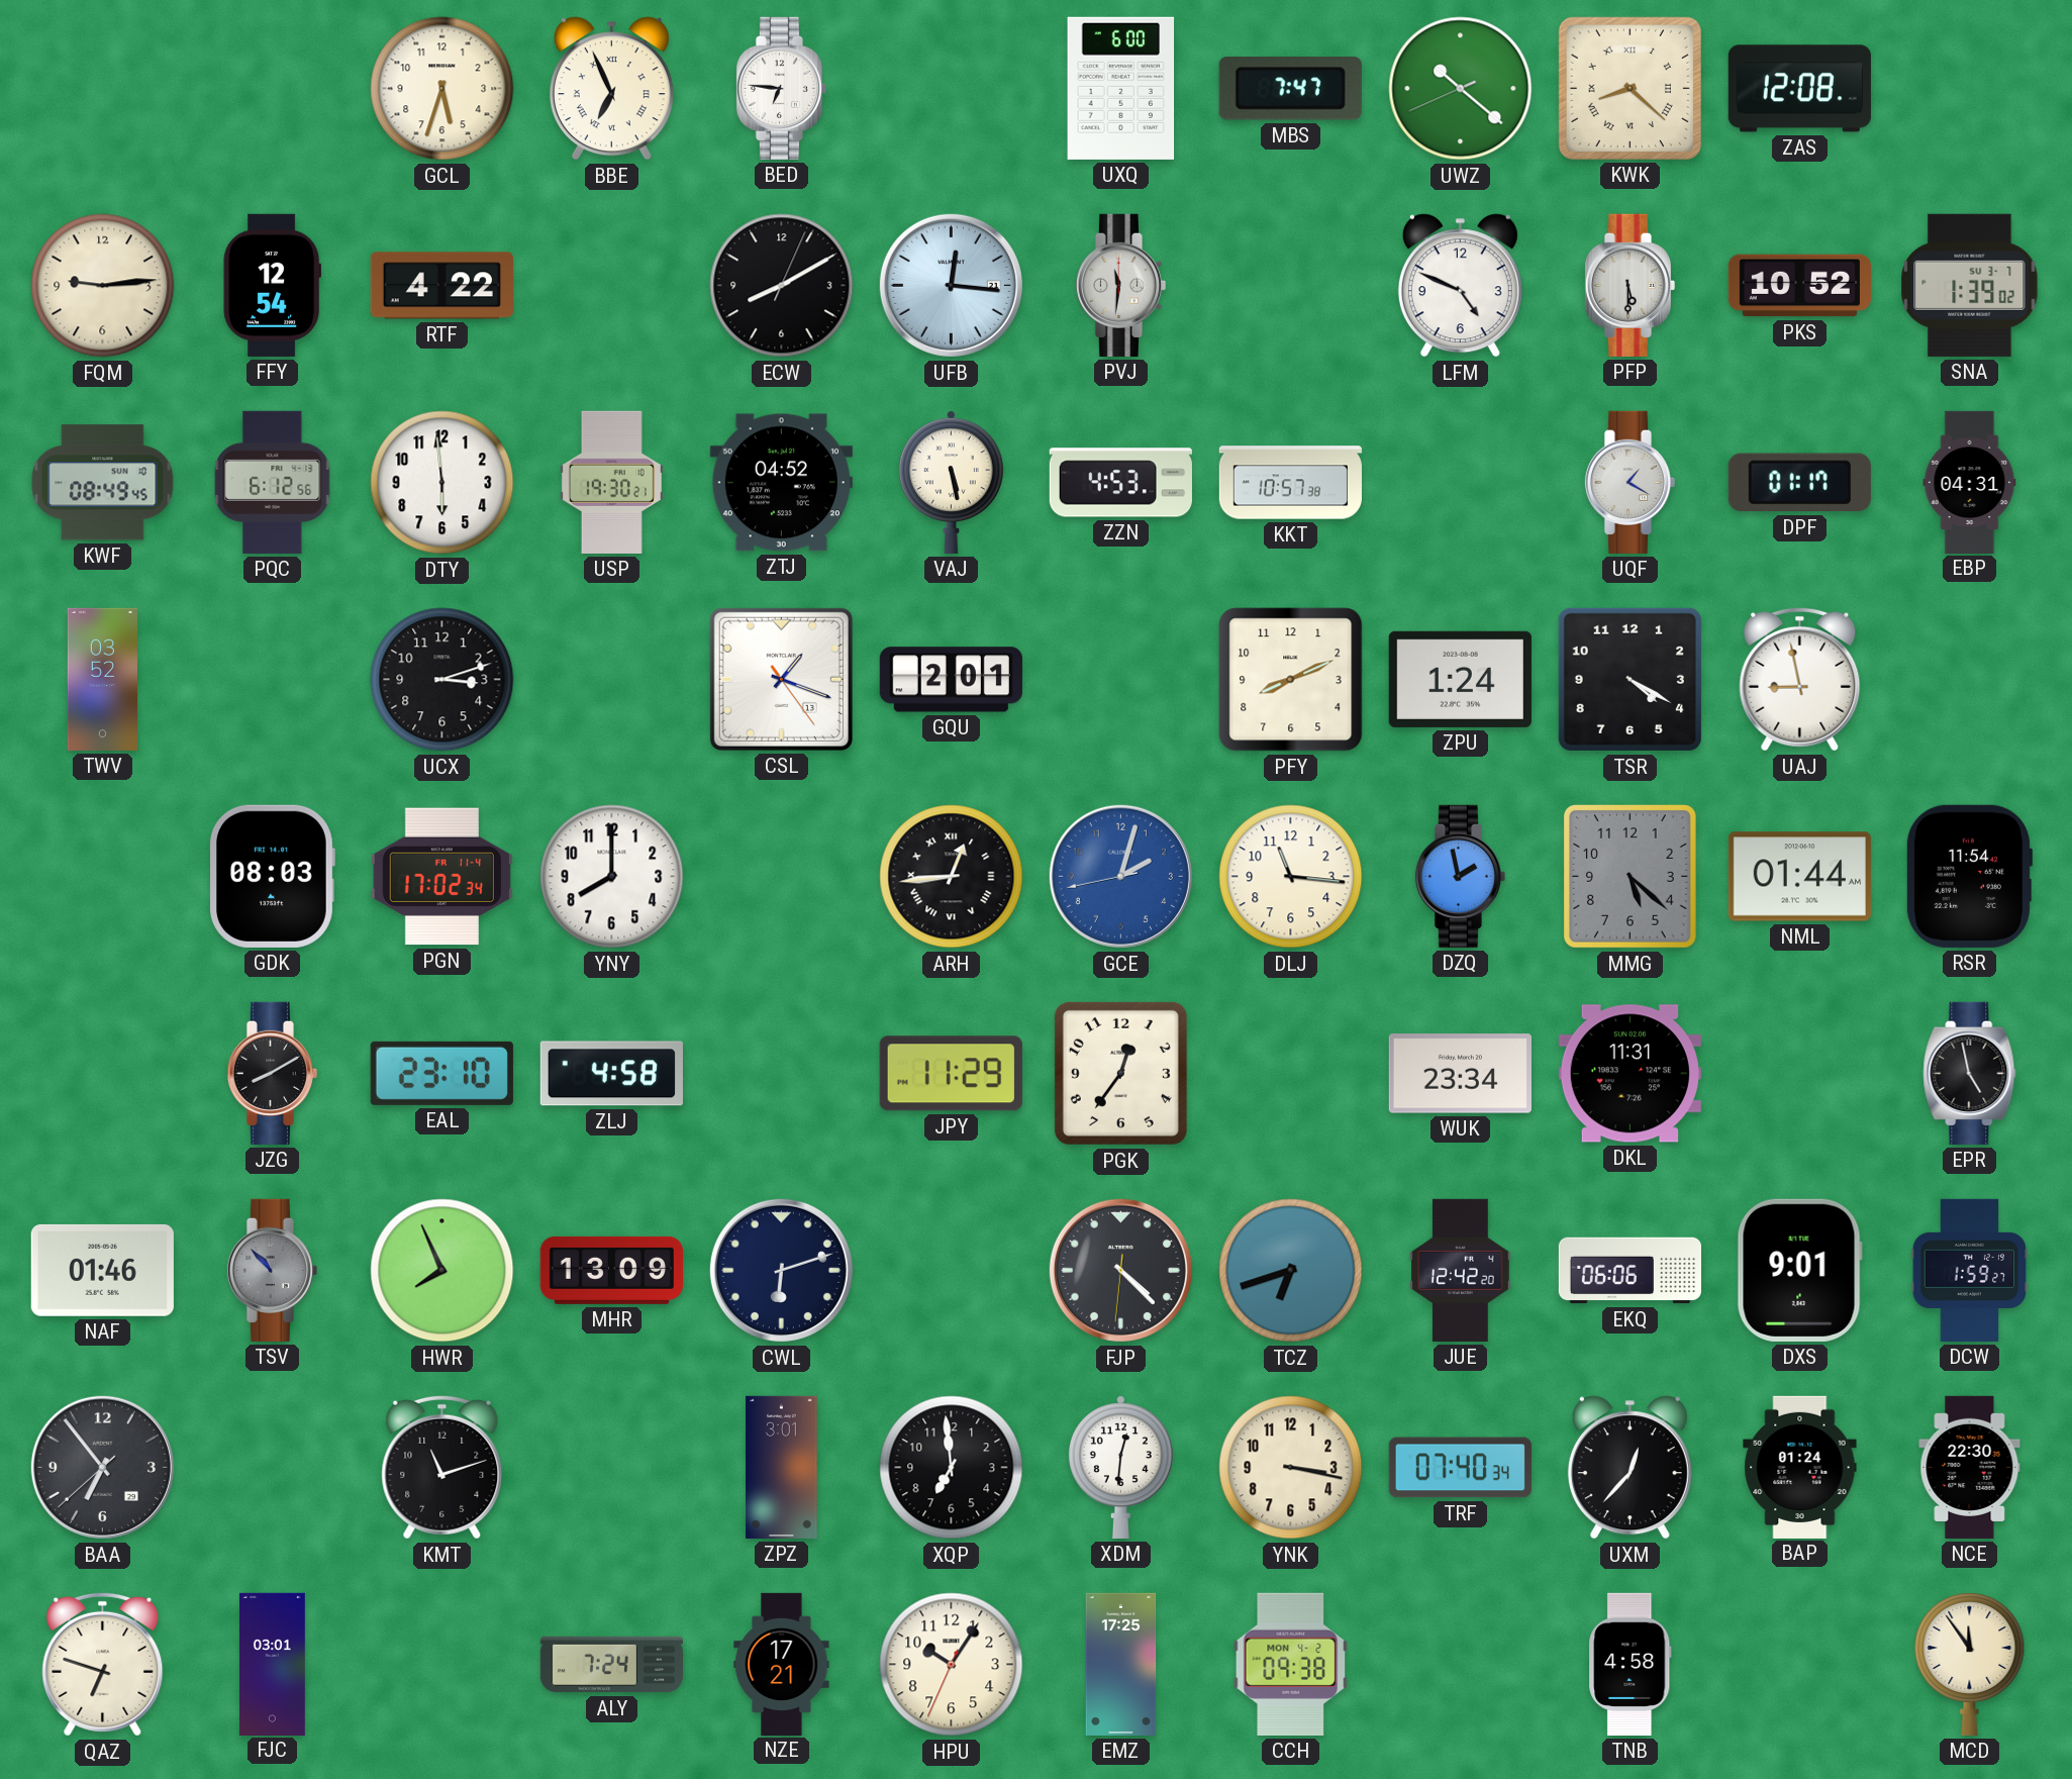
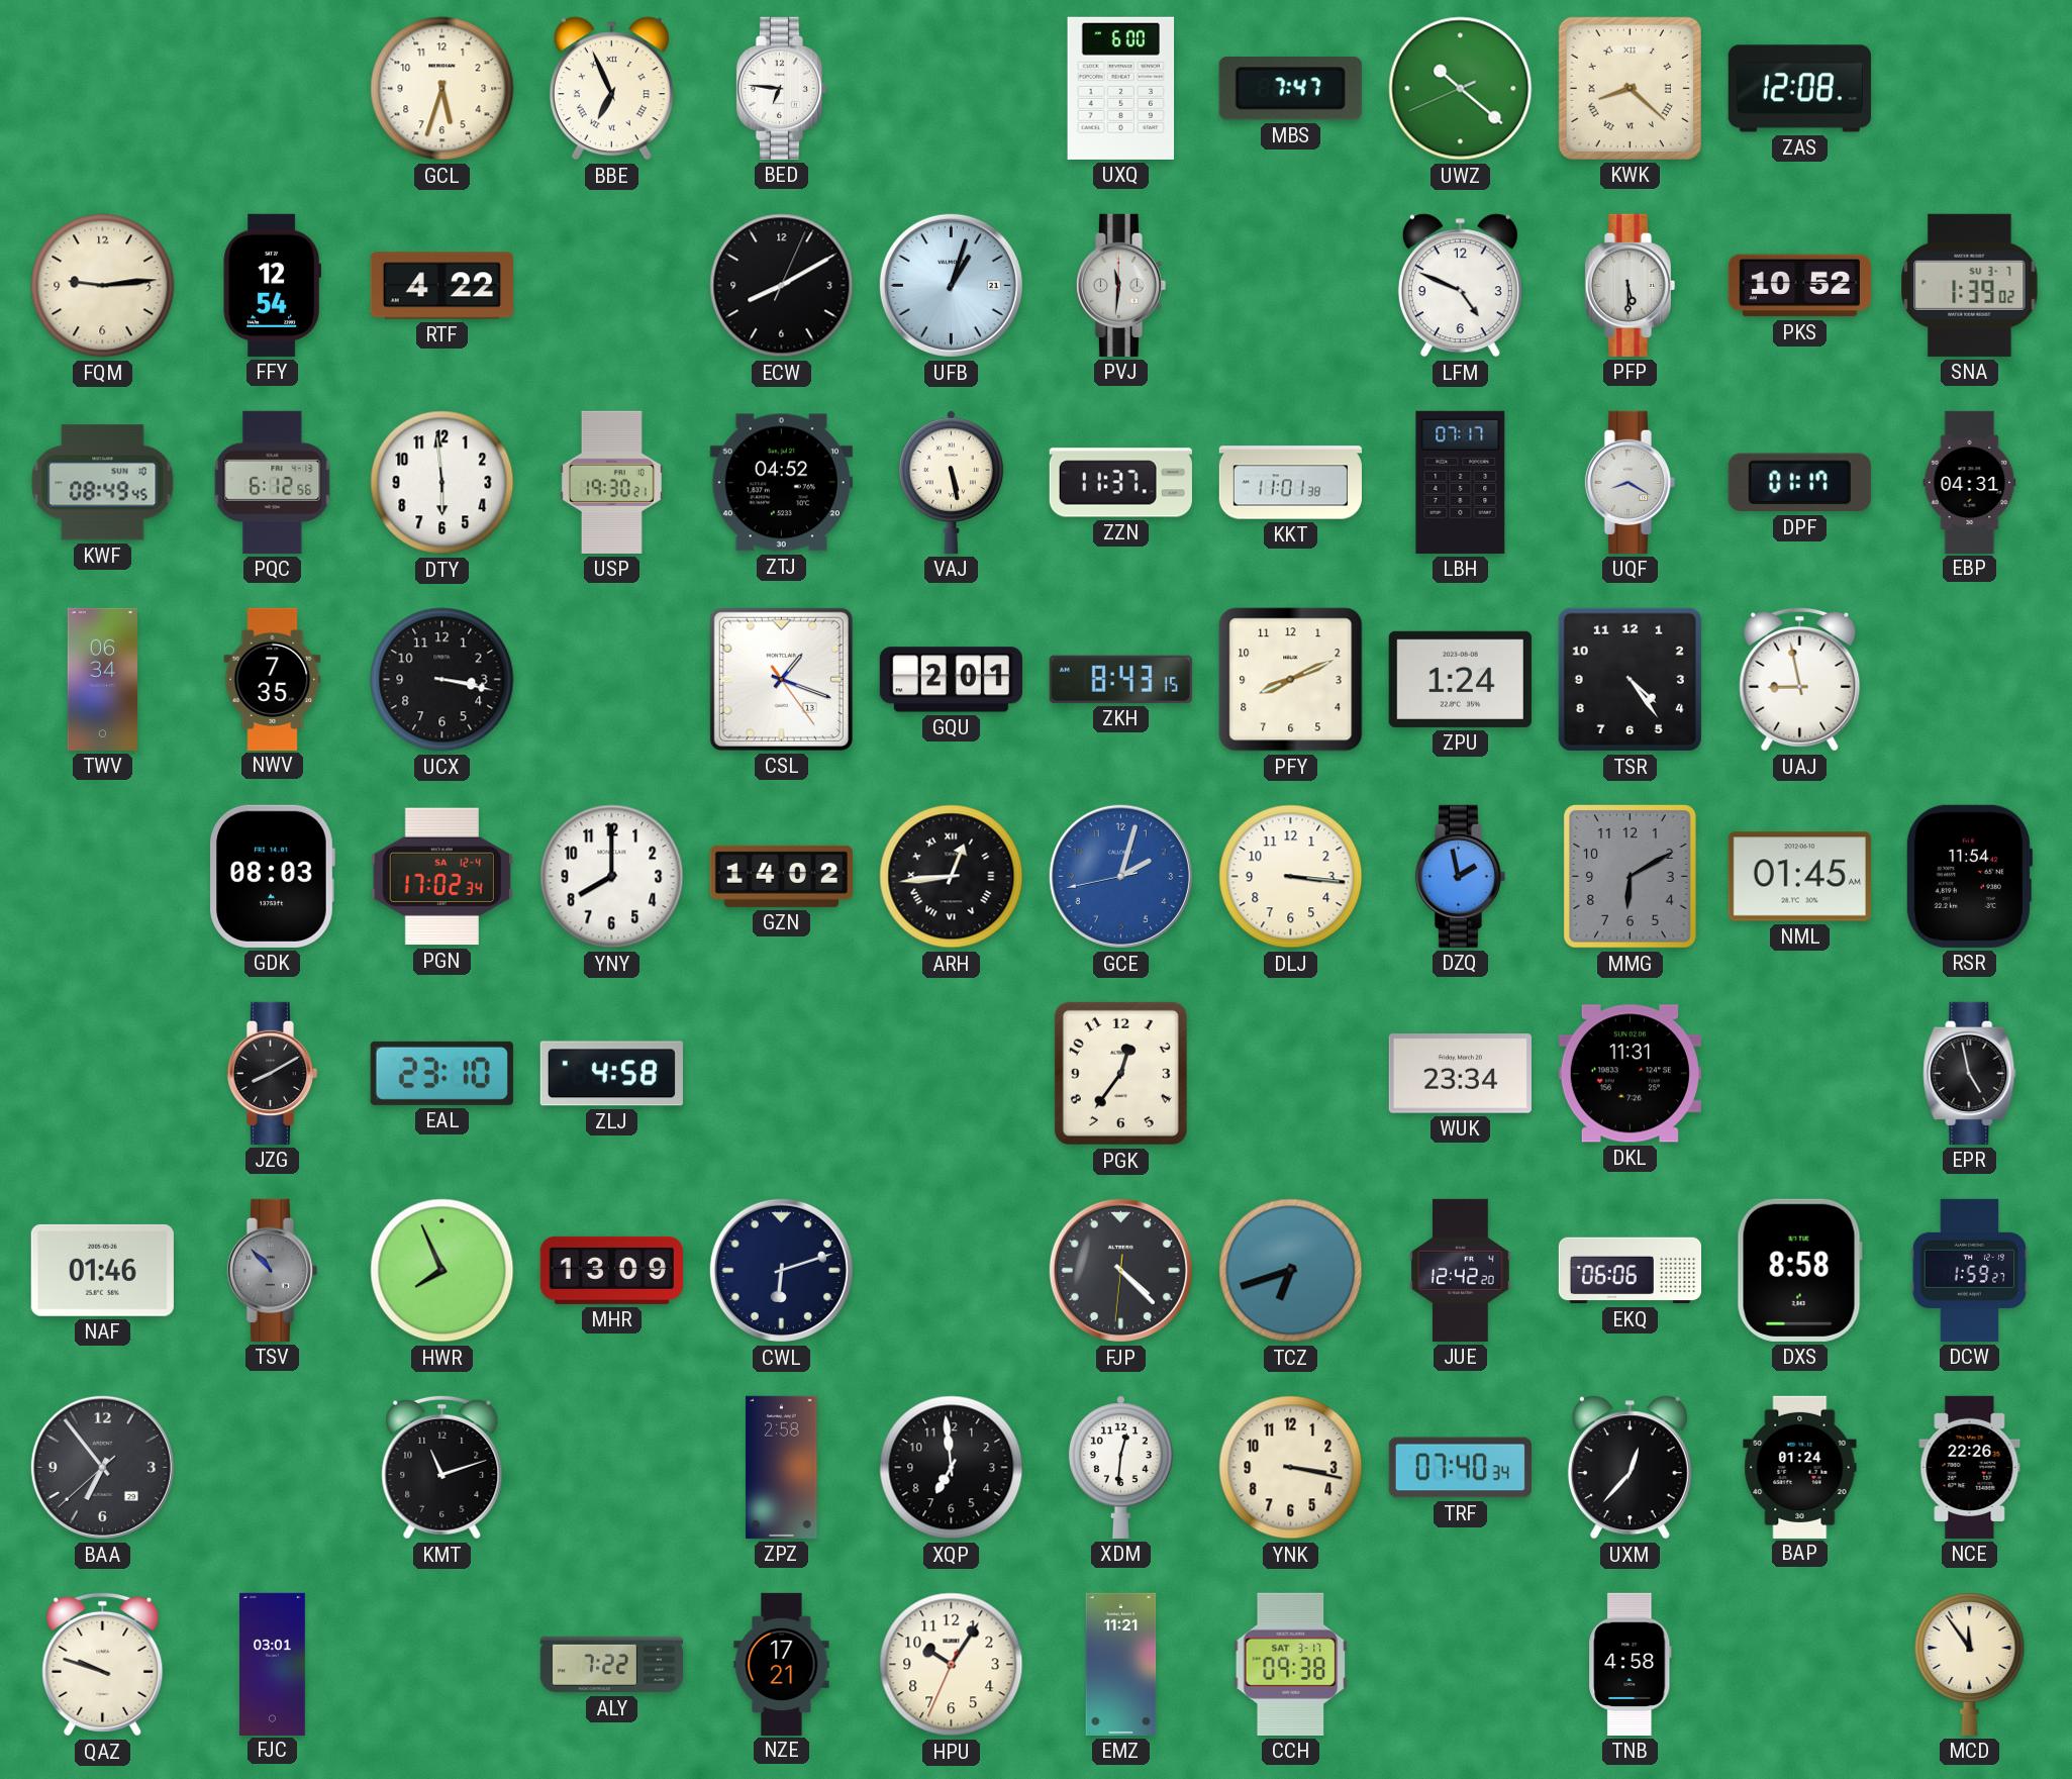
UFB: 12:16 -> 1:03
ZZN: 4:53 -> 11:37
KKT: 10:57 -> 11:01
LBH: none -> 07:17
UQF: 1:20 -> 8:20
TWV: 03:52 -> 06:34
NWV: none -> 7:35
UCX: 3:12 -> 3:17
ZKH: none -> 8:43
TSR: 4:20 -> 4:24
PGN date: FR 11-4 -> SA 12-4
GZN: none -> 14:02
DLJ: 11:16 -> 3:16
MMG: 5:22 -> 6:10
NML: 01:44 -> 01:45
JPY: 11:29 -> none
DXS: 9:01 -> 8:58
ZPZ: 3:01 -> 2:58
NCE: 22:30 -> 22:26
QAZ: 6:48 -> 9:48
ALY: 7:24 -> 7:22
EMZ: 17:25 -> 11:21
CCH date: MON 4-2 -> SAT 3-17
